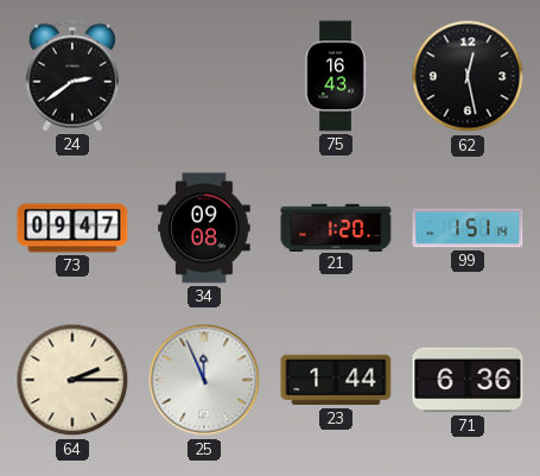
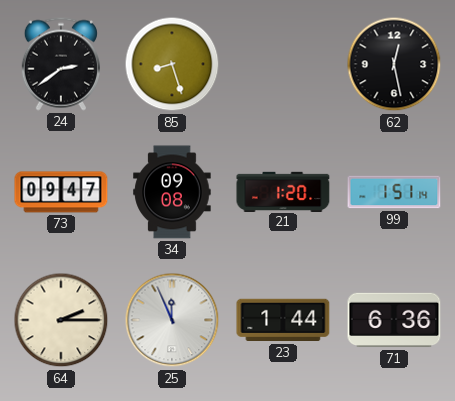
85: none -> 8:27
75: 16:43 -> none
